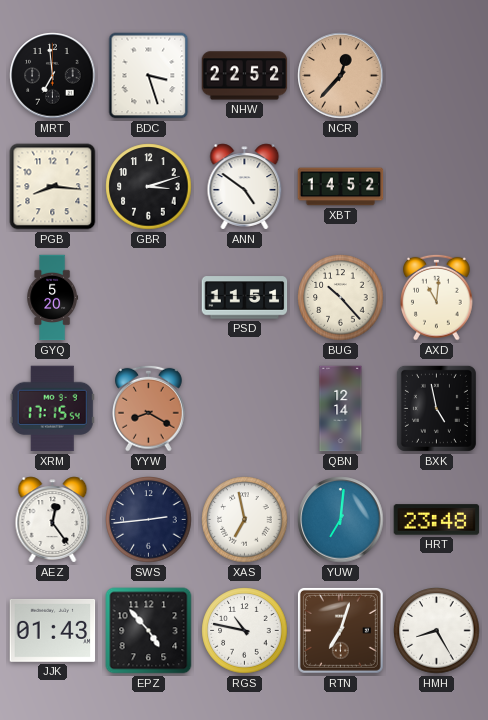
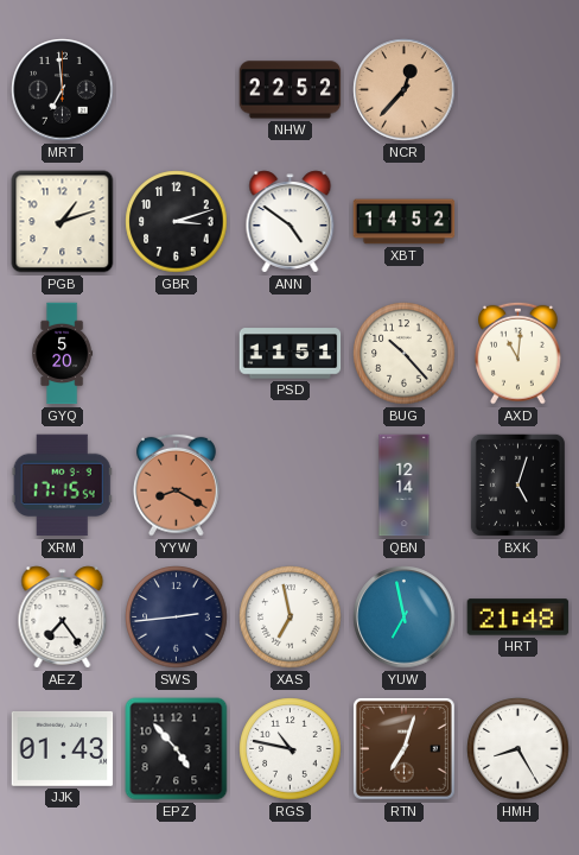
BDC: 3:27 -> none
PGB: 8:16 -> 1:12
BXK: 4:58 -> 5:03
AEZ: 12:24 -> 7:24
YUW: 7:01 -> 6:58
HRT: 23:48 -> 21:48
